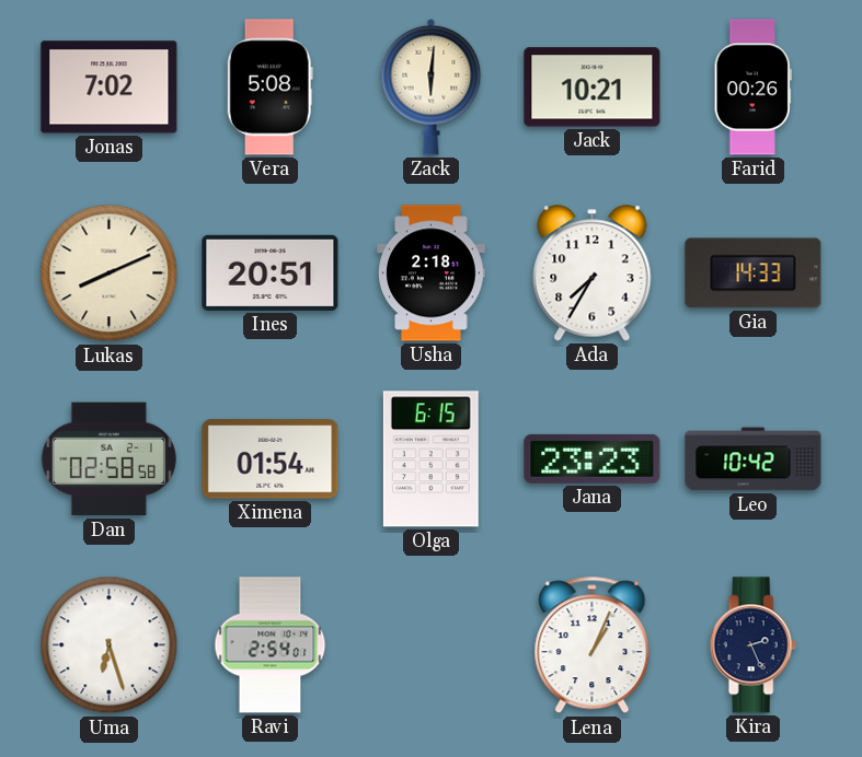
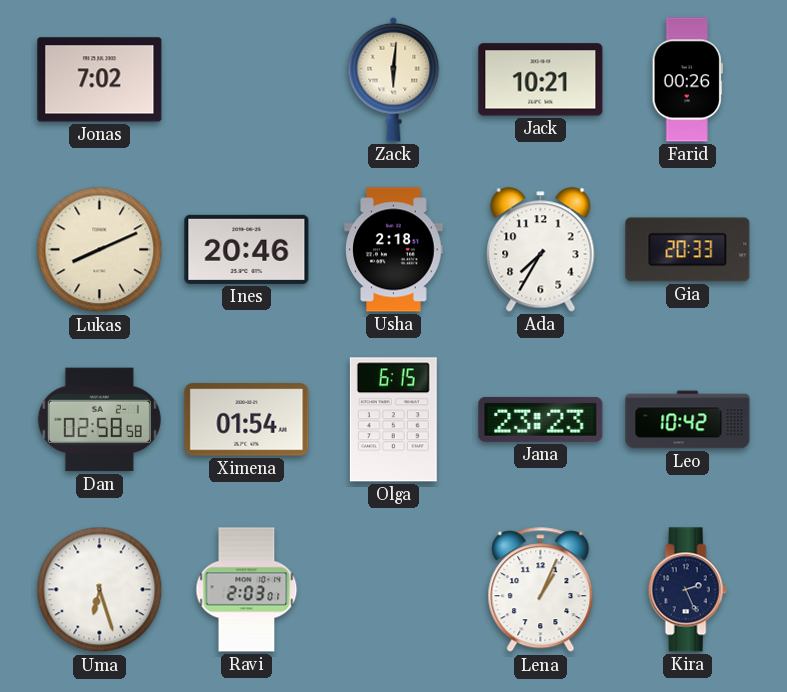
Vera: 5:08 -> none
Ines: 20:51 -> 20:46
Gia: 14:33 -> 20:33
Ravi: 2:54 -> 2:03
